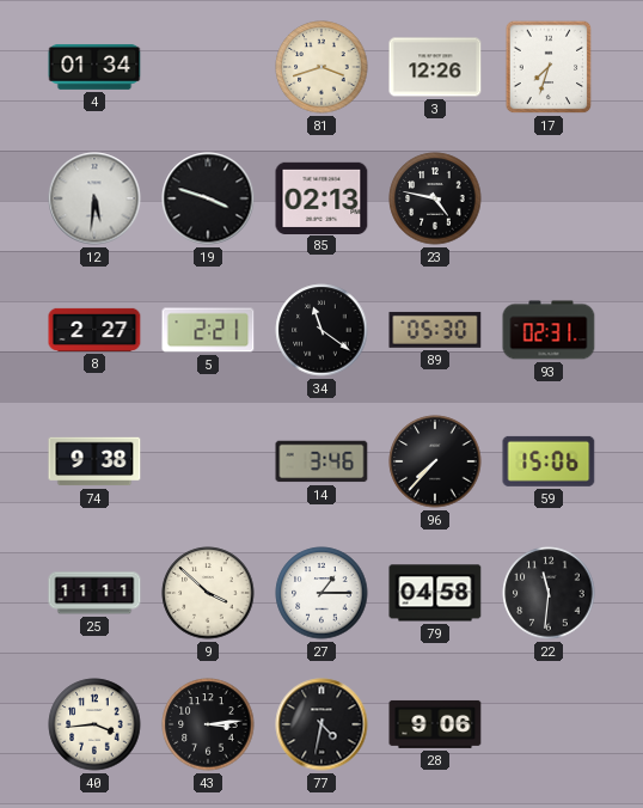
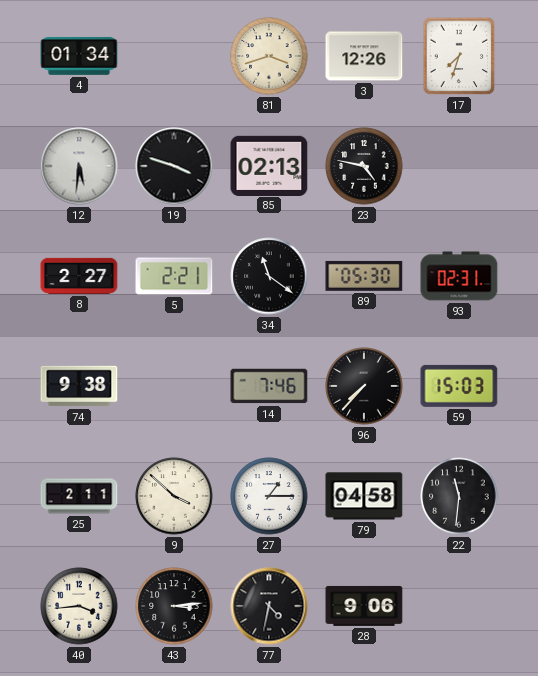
14: 3:46 -> 7:46
59: 15:06 -> 15:03
25: 11:11 -> 2:11
